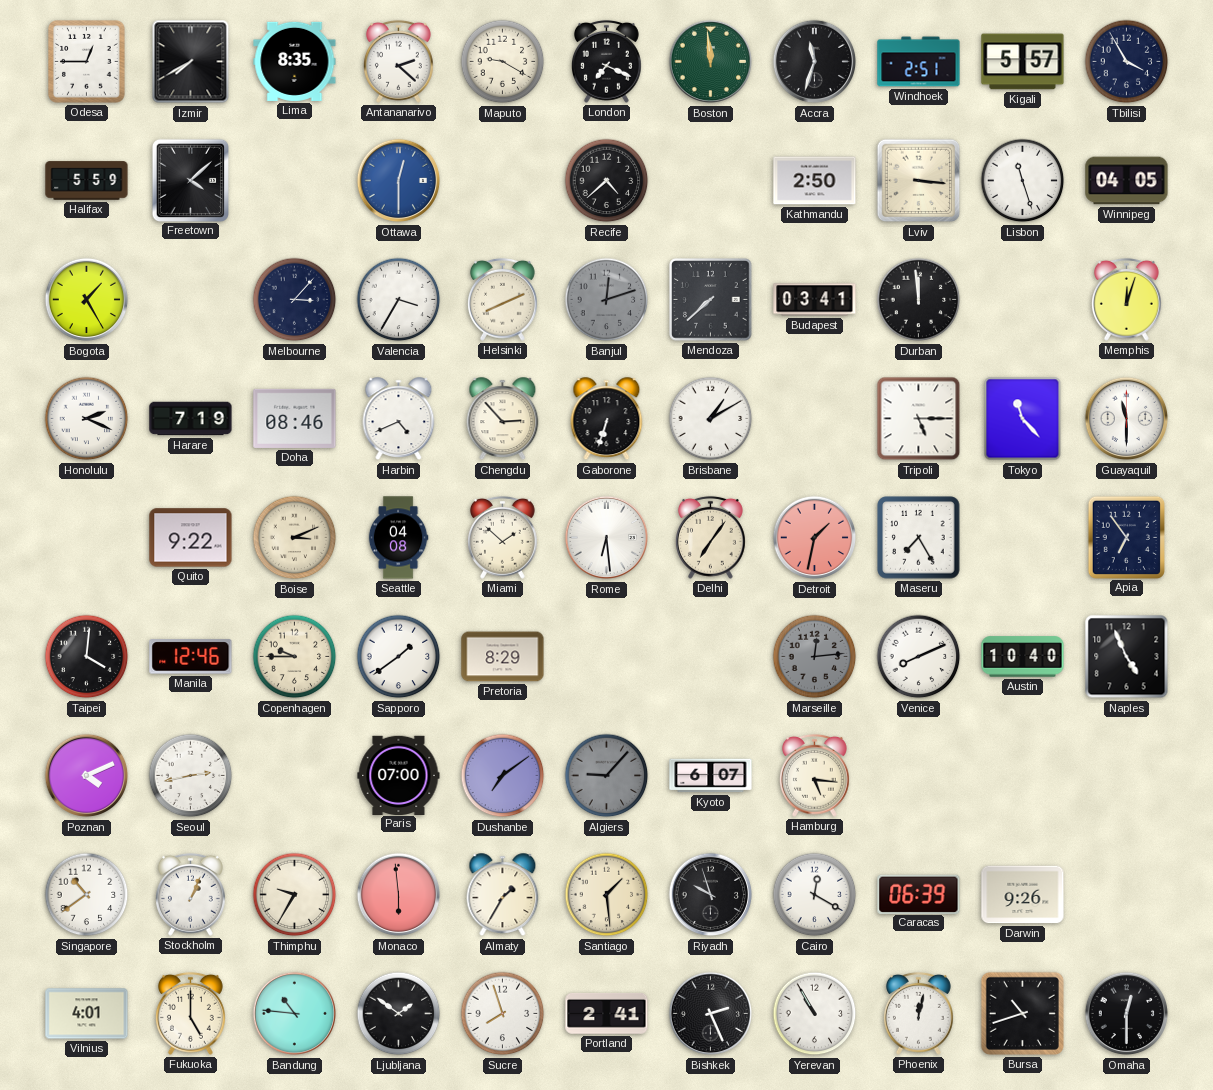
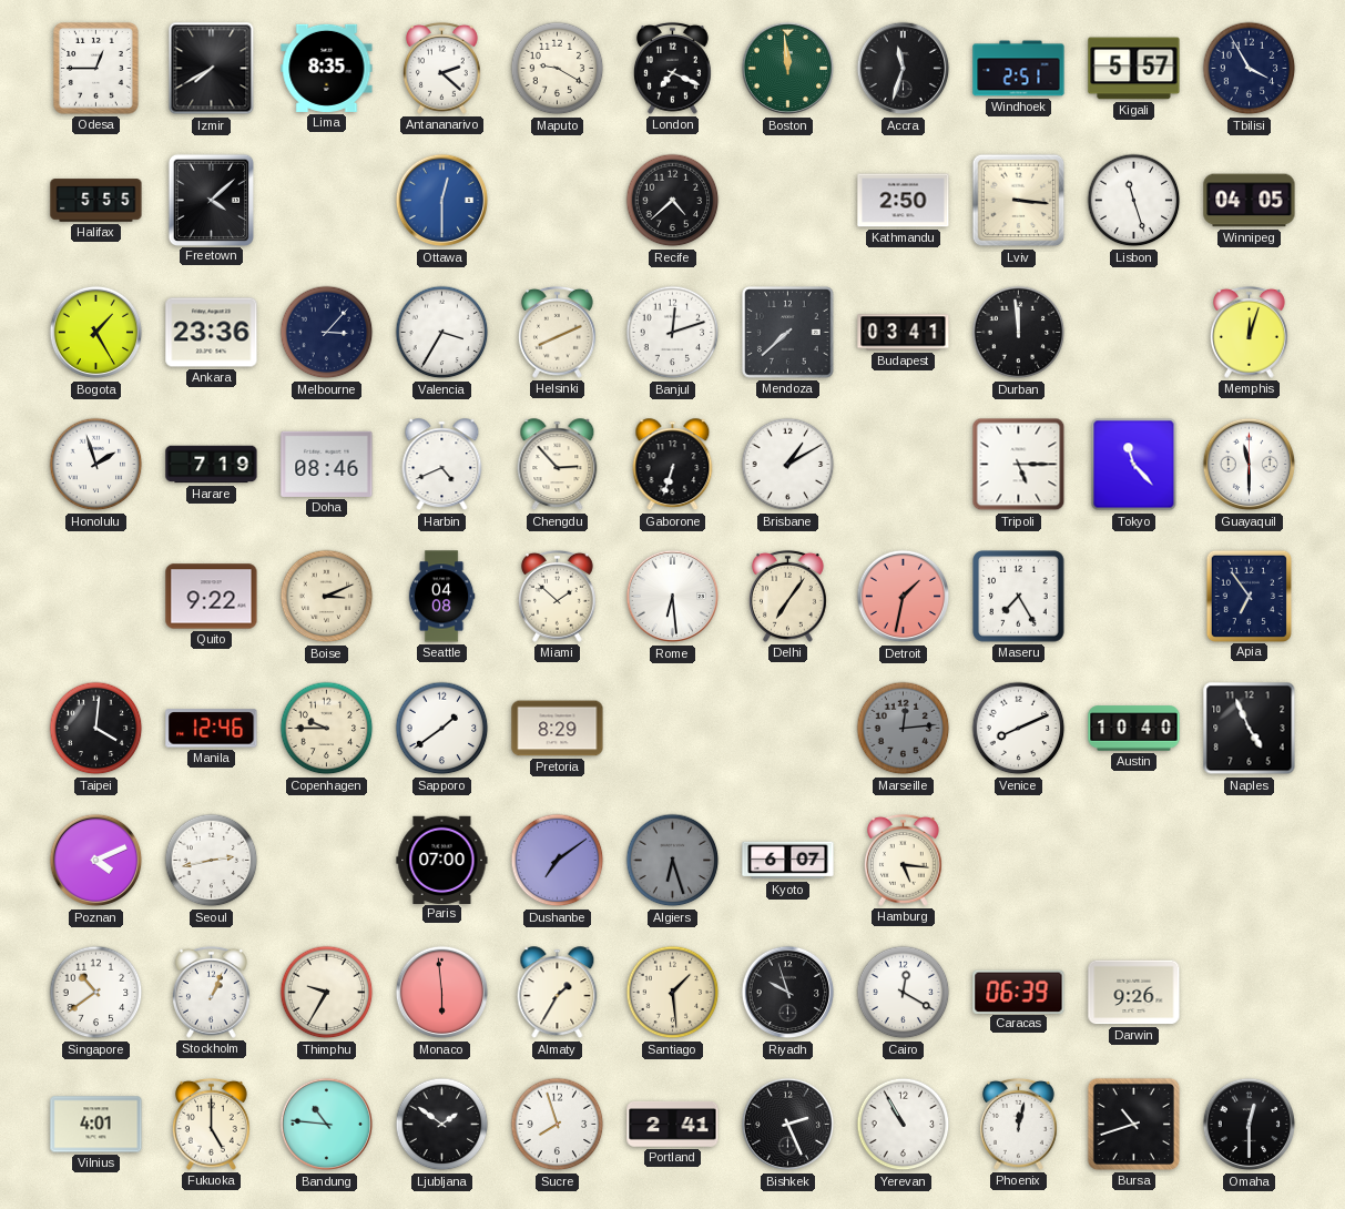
Halifax: 5:59 -> 5:55
Ankara: none -> 23:36
Banjul dial: grey -> white
Honolulu: 2:19 -> 1:57
Algiers: 9:07 -> 6:27
